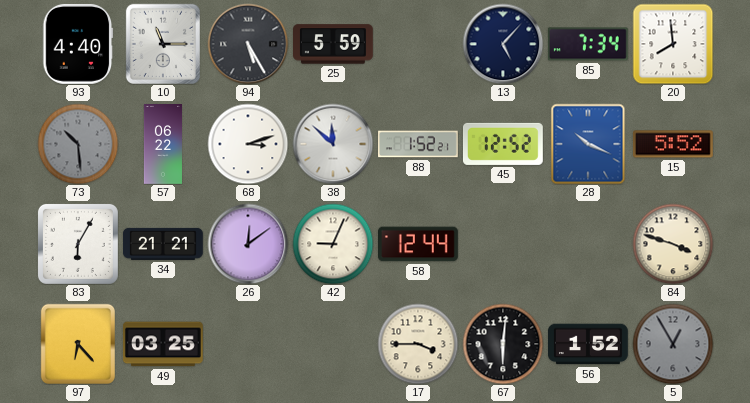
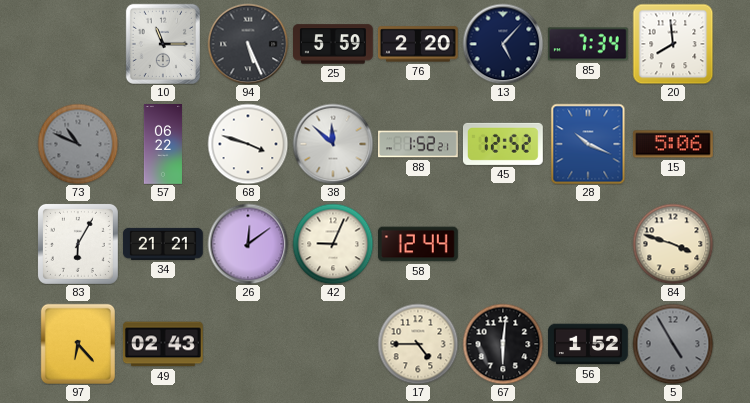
93: 4:40 -> none
94: 5:25 -> 5:26
76: none -> 2:20
73: 10:29 -> 10:49
68: 3:12 -> 3:48
15: 5:52 -> 5:06
49: 03:25 -> 02:43
17: 3:45 -> 4:45
5: 12:55 -> 4:55
